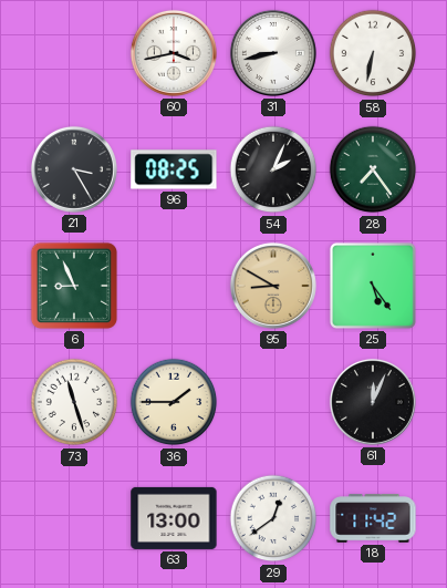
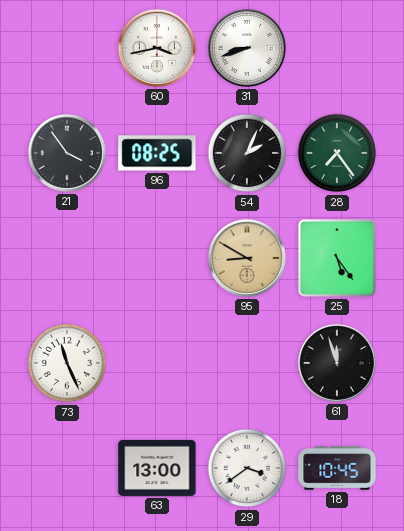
31: 8:43 -> 8:42
58: 6:32 -> none
21: 3:25 -> 3:54
6: 8:56 -> none
73: 11:27 -> 11:26
36: 1:45 -> none
61: 12:04 -> 11:57
29: 12:39 -> 3:39
18: 11:42 -> 10:45
